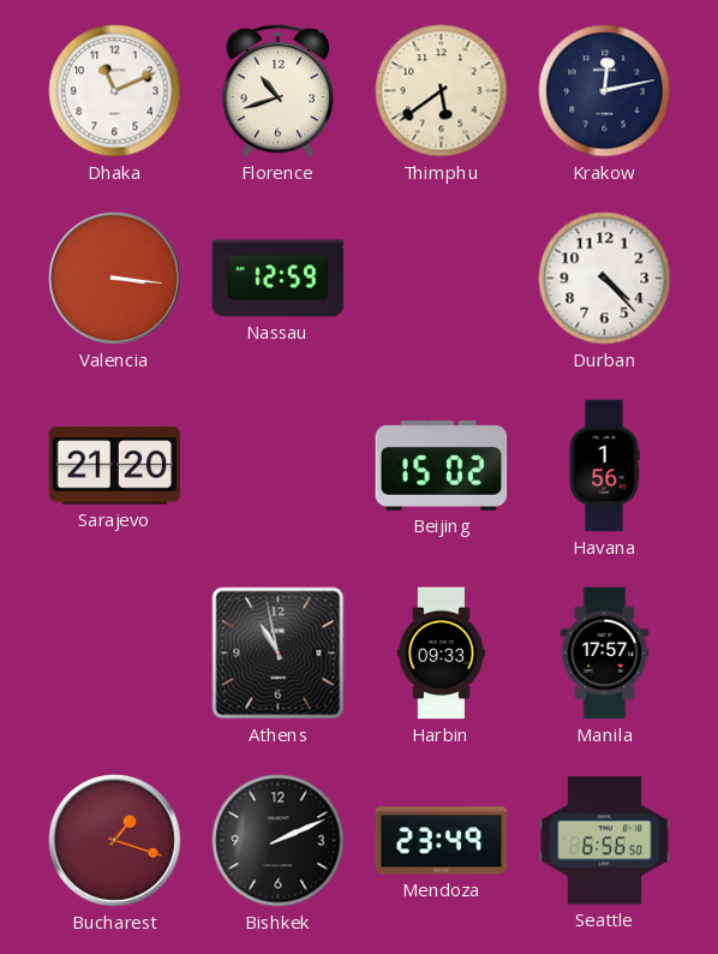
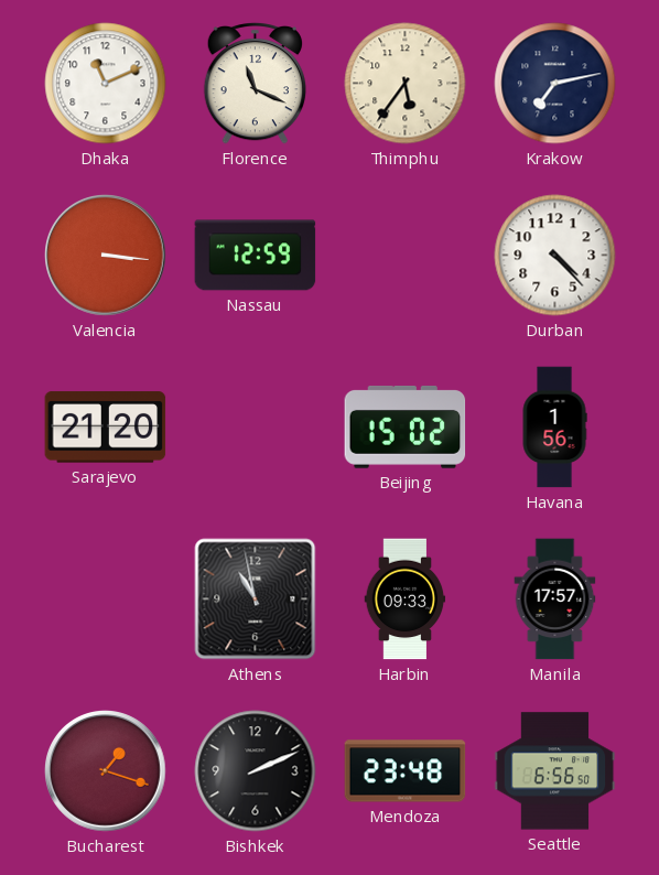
Florence: 10:42 -> 11:19
Thimphu: 5:39 -> 5:36
Krakow: 12:13 -> 7:13
Mendoza: 23:49 -> 23:48
